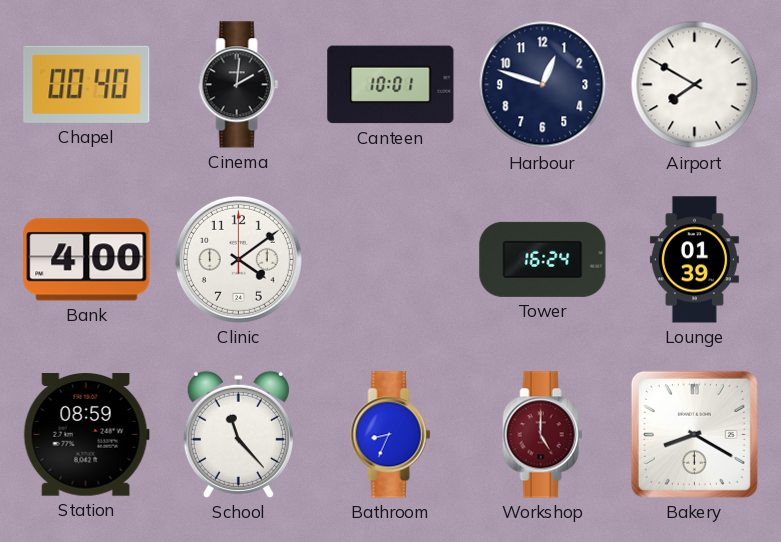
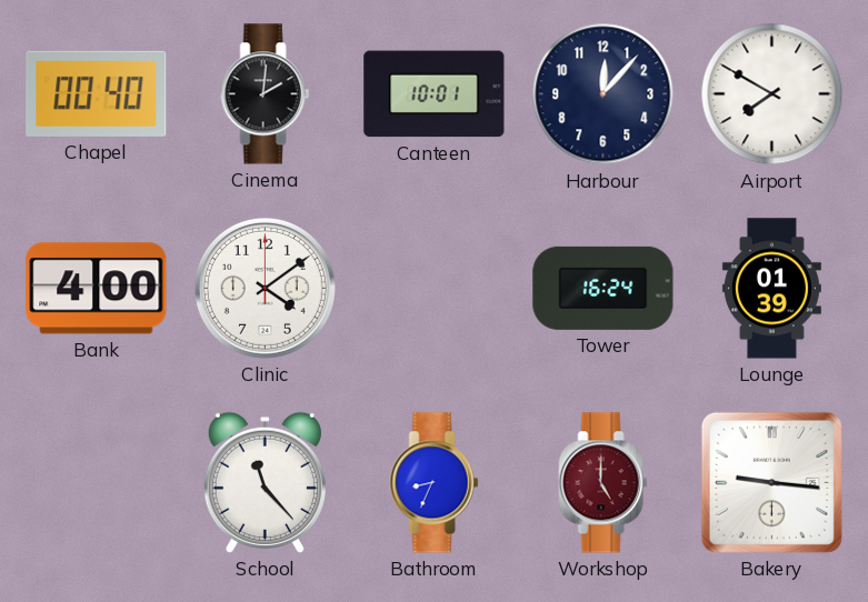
Harbour: 12:48 -> 12:07
Station: 08:59 -> none
Bakery: 8:20 -> 9:16
